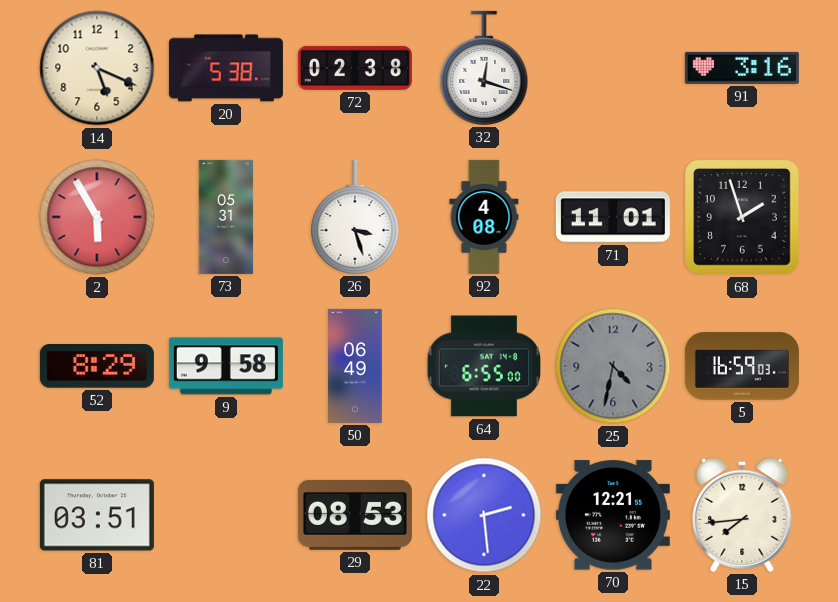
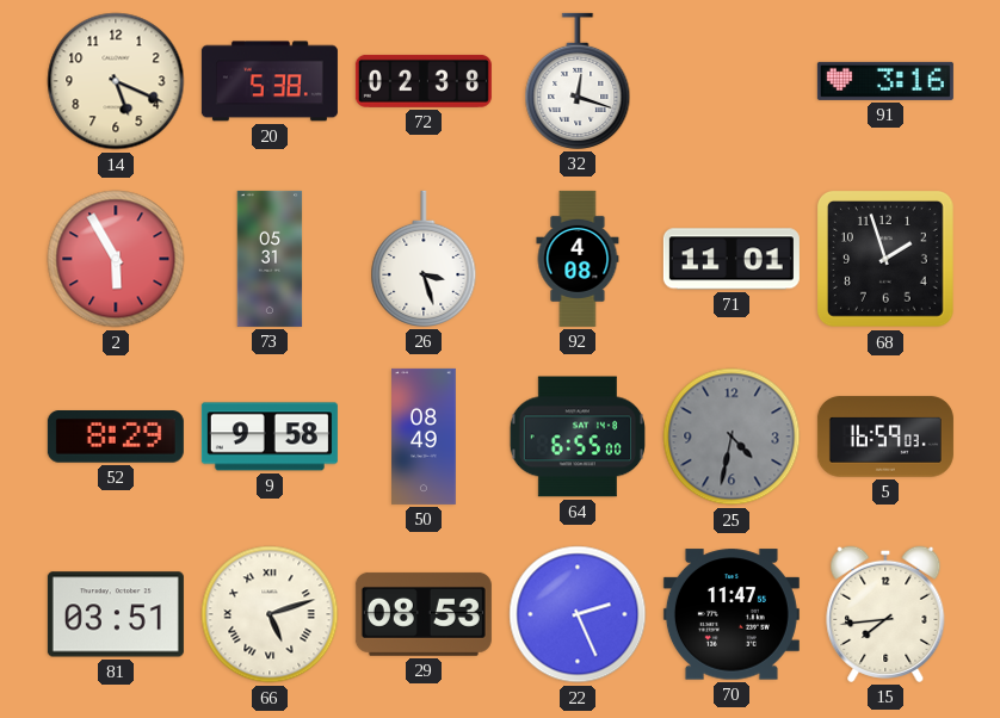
50: 06:49 -> 08:49
66: none -> 5:12
22: 2:29 -> 2:26
70: 12:21 -> 11:47
